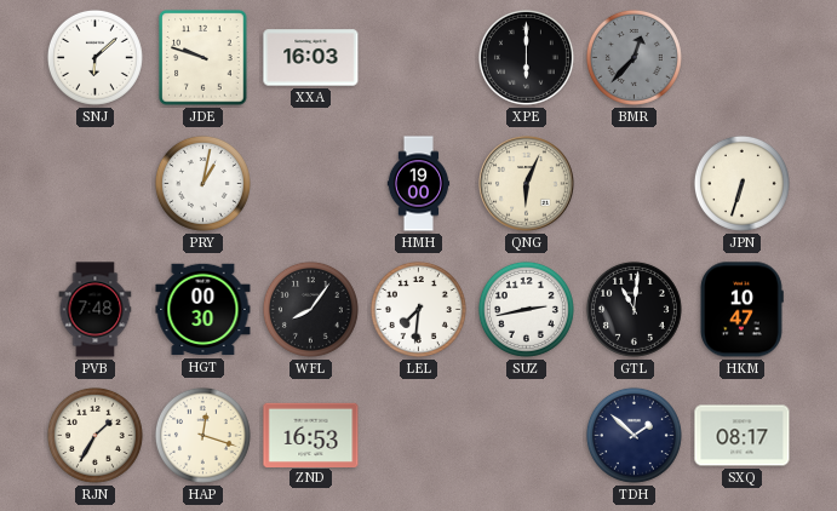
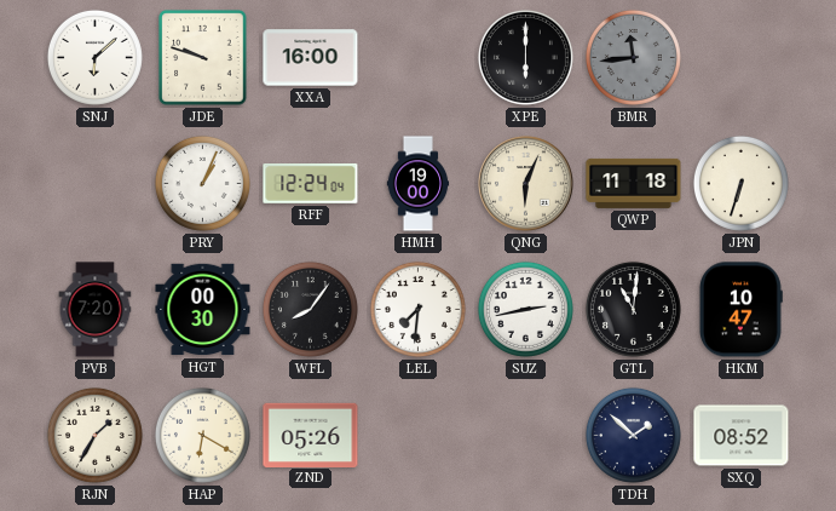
XXA: 16:03 -> 16:00
BMR: 12:37 -> 11:44
PRY: 1:02 -> 1:04
RFF: none -> 12:24
QWP: none -> 11:18
PVB: 7:48 -> 7:20
HAP: 12:18 -> 6:20
ZND: 16:53 -> 05:26
SXQ: 08:17 -> 08:52
